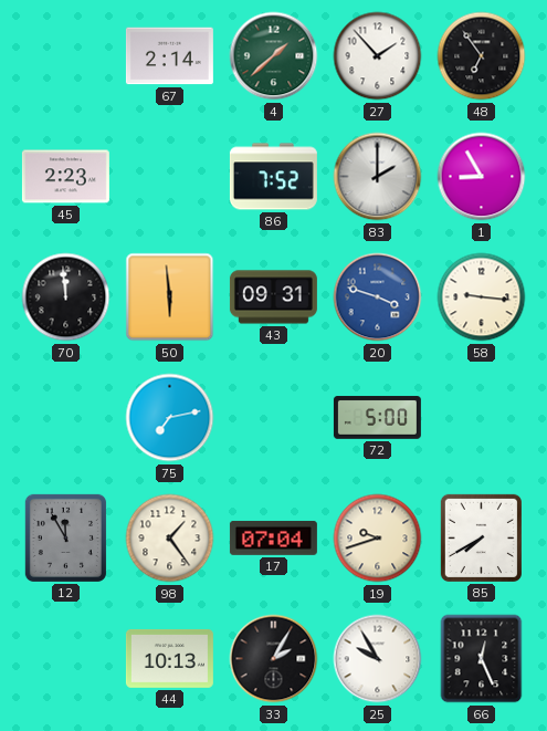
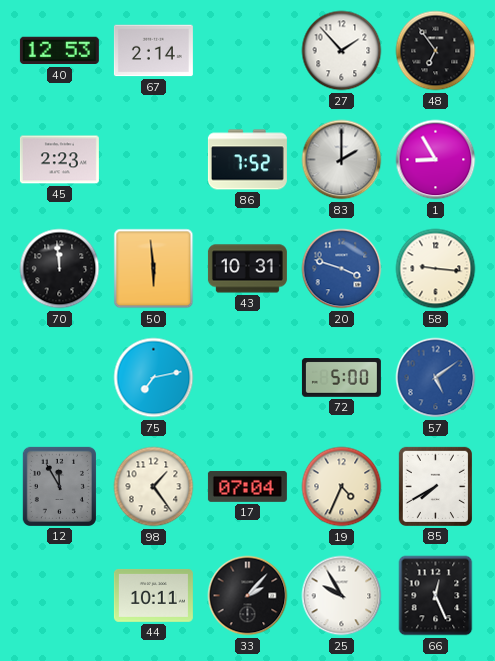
40: none -> 12:53
4: 1:38 -> none
43: 09:31 -> 10:31
57: none -> 5:09
19: 9:42 -> 4:34
44: 10:13 -> 10:11
33: 2:05 -> 2:07
